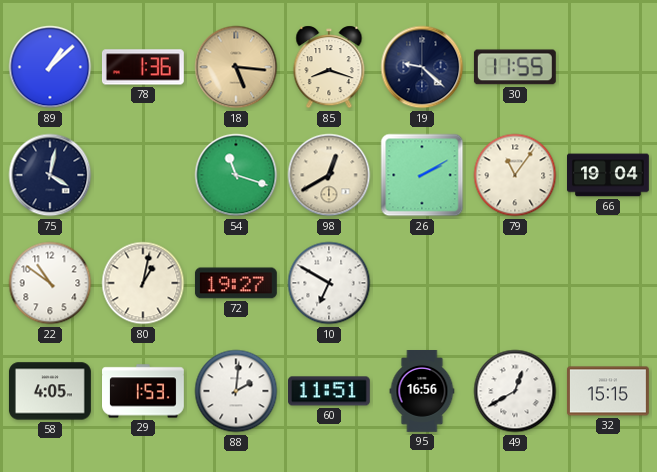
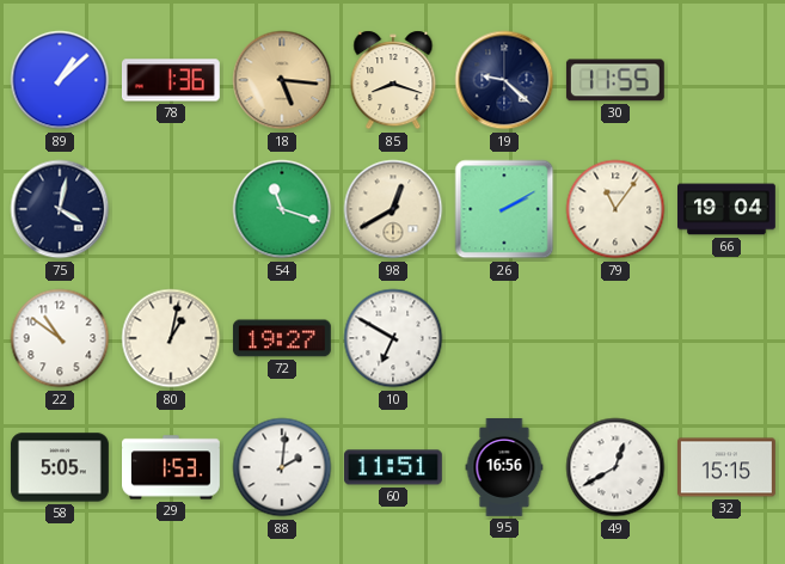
58: 4:05 -> 5:05
